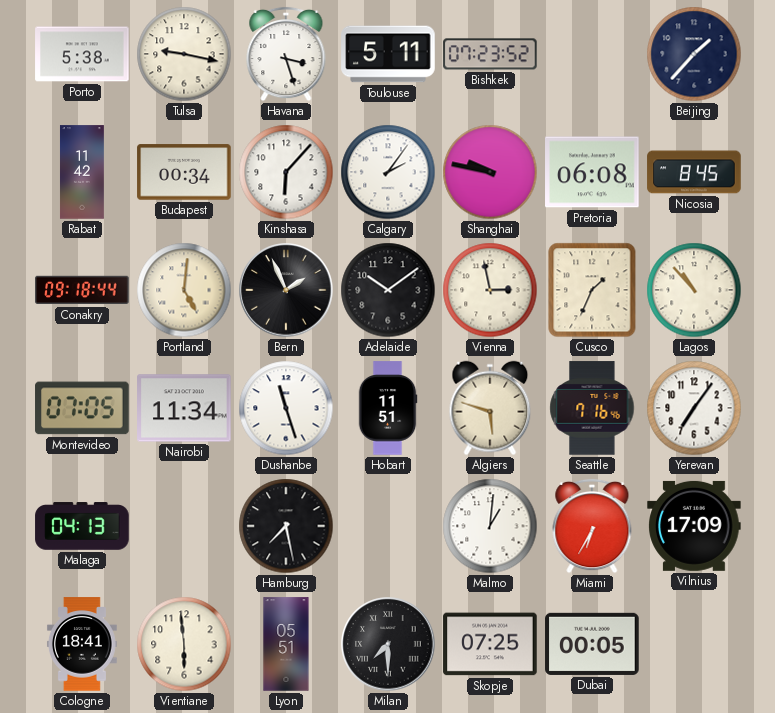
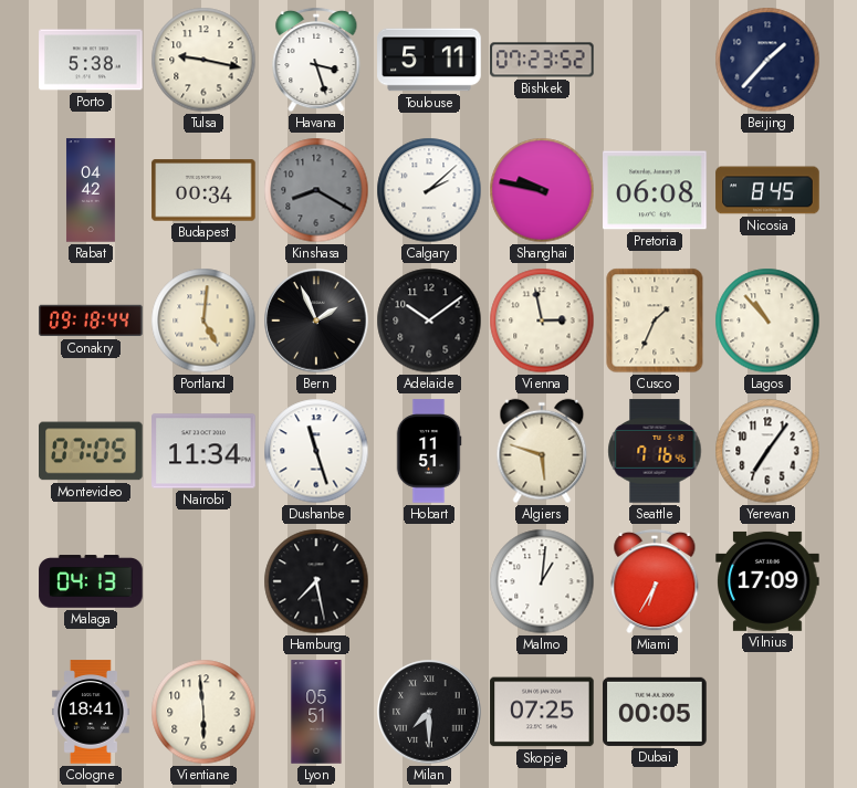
Rabat: 11:42 -> 04:42
Kinshasa: 6:07 -> 8:20
Kinshasa dial: white -> grey
Calgary: 2:06 -> 2:08
